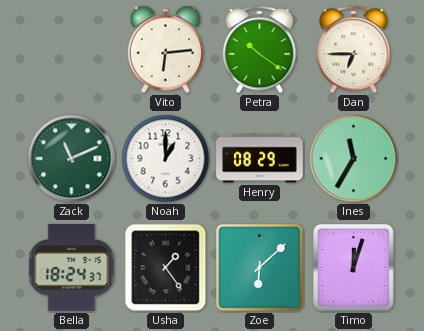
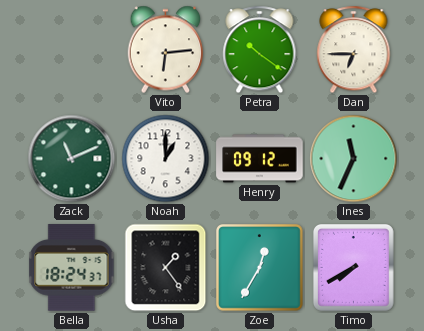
Henry: 08:29 -> 09:12
Ines: 11:35 -> 11:34
Zoe: 6:08 -> 12:35
Timo: 12:03 -> 7:40
